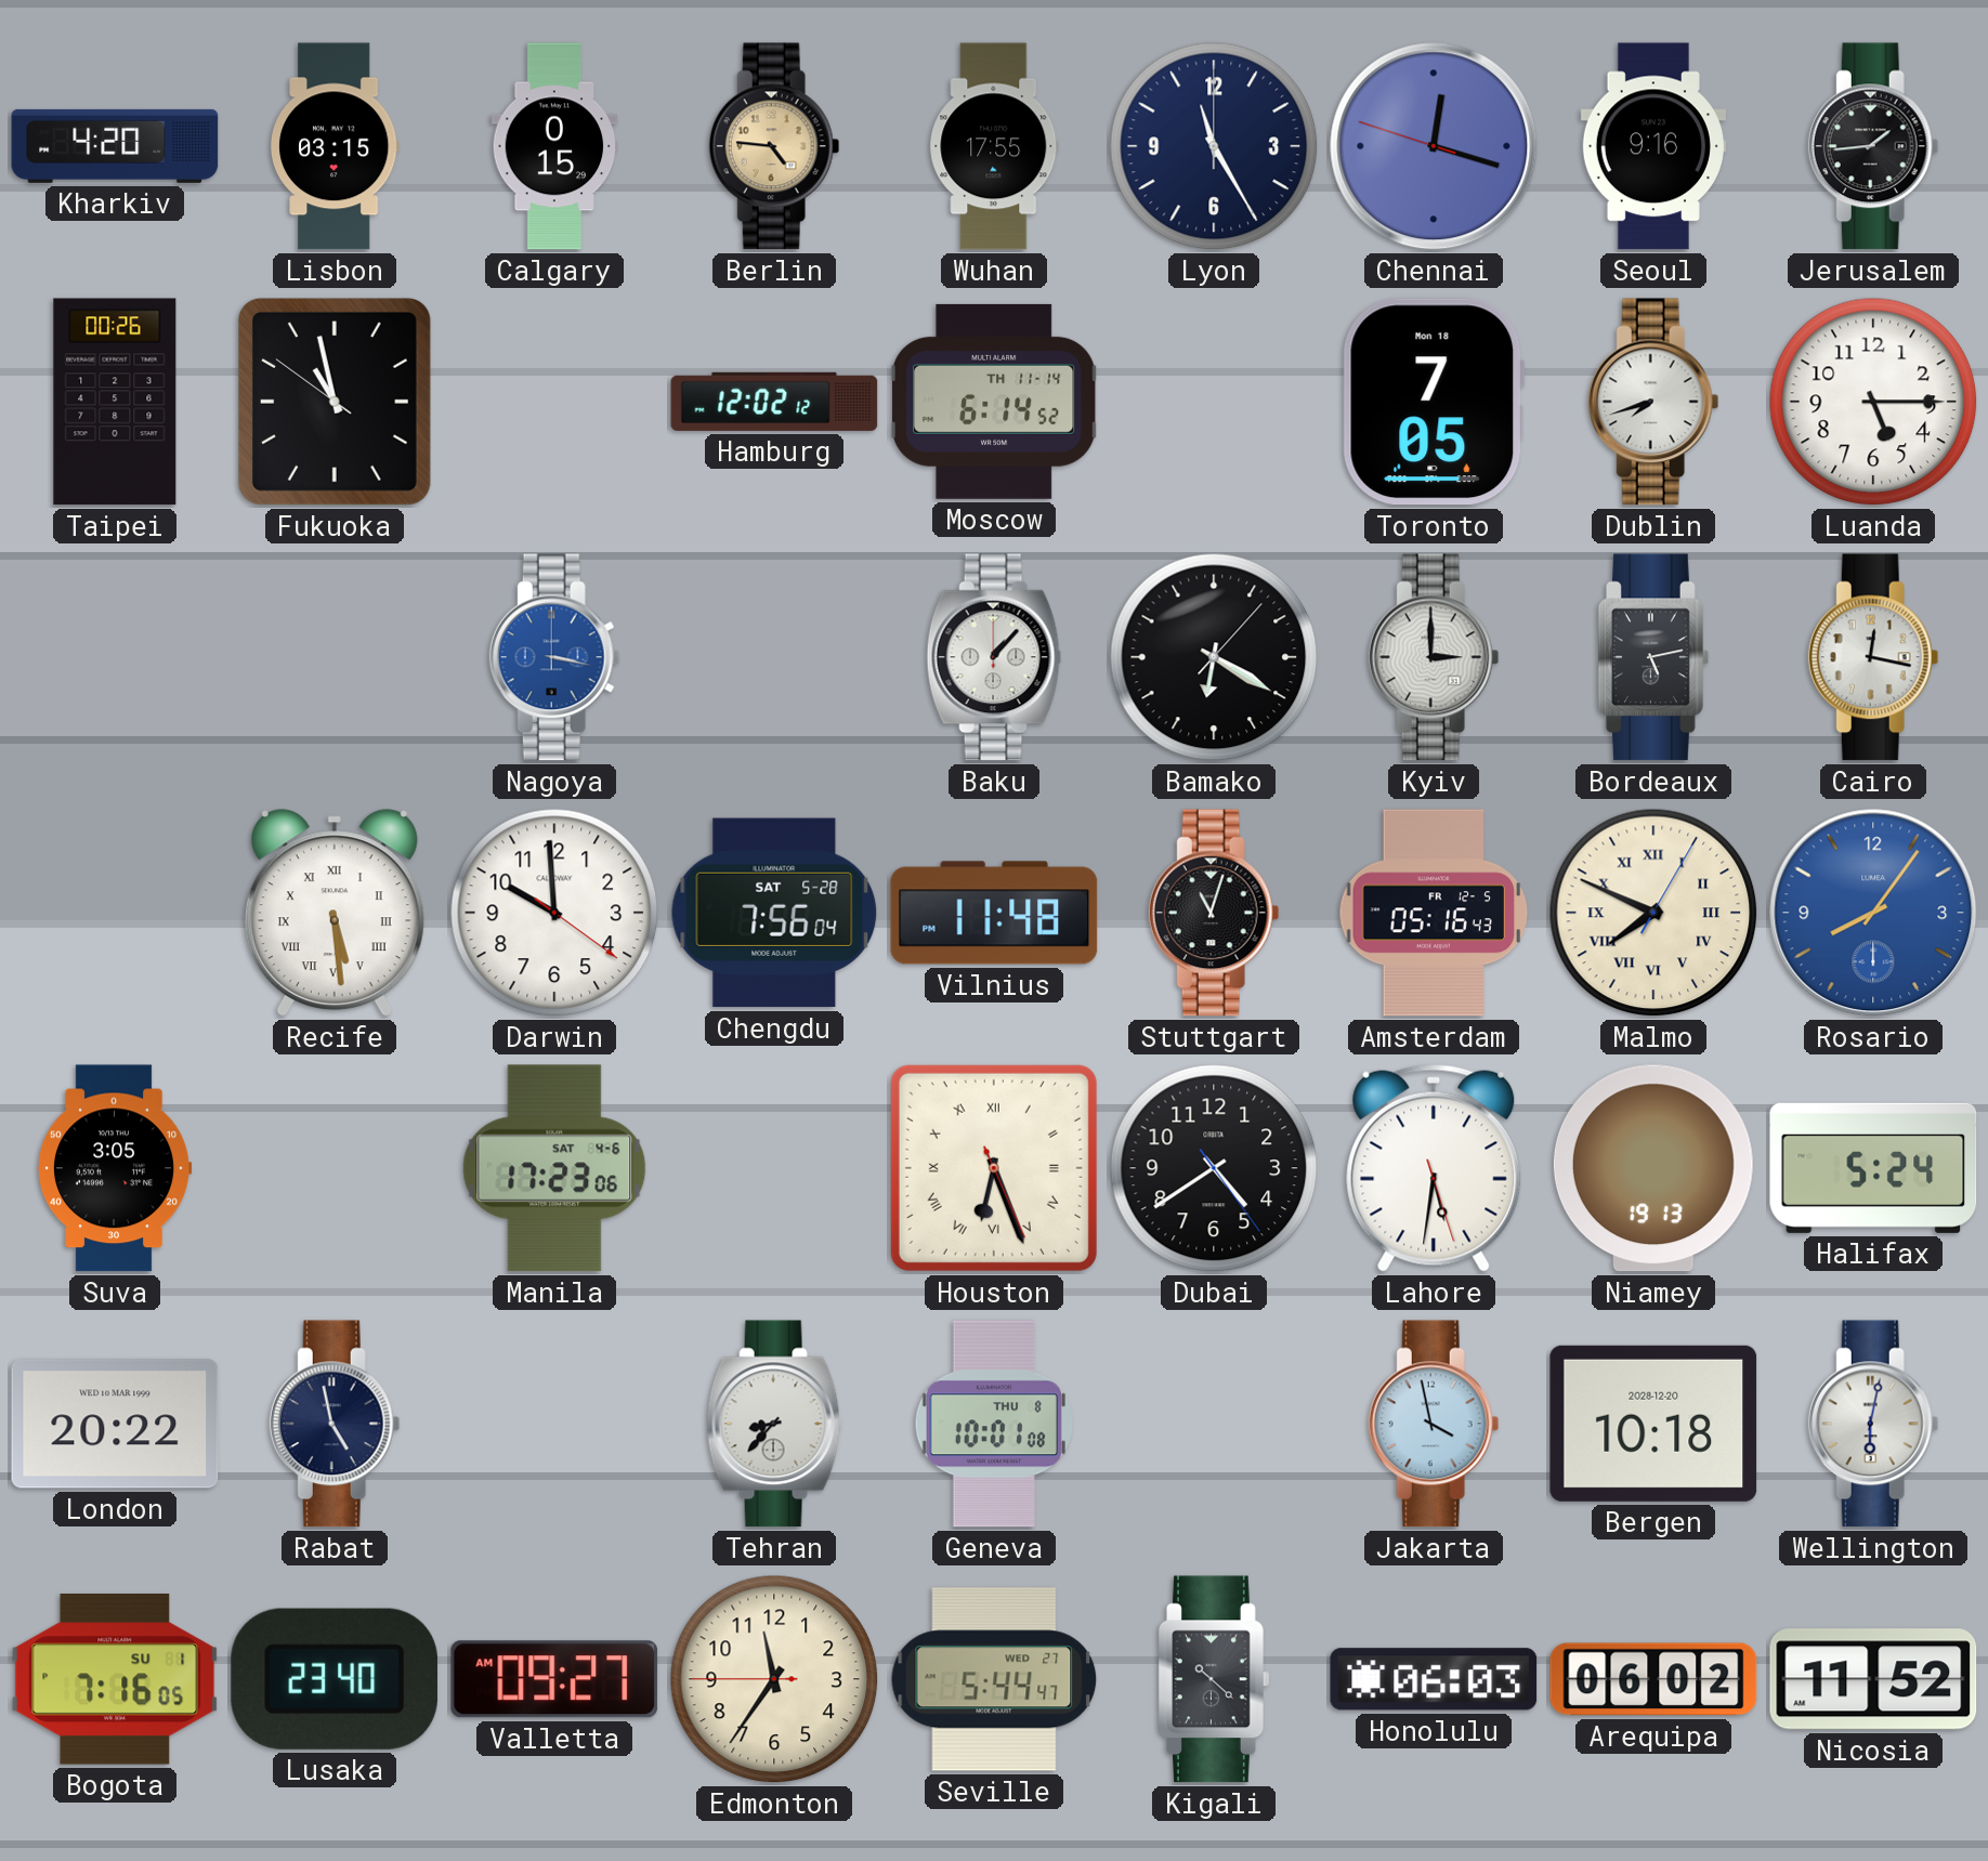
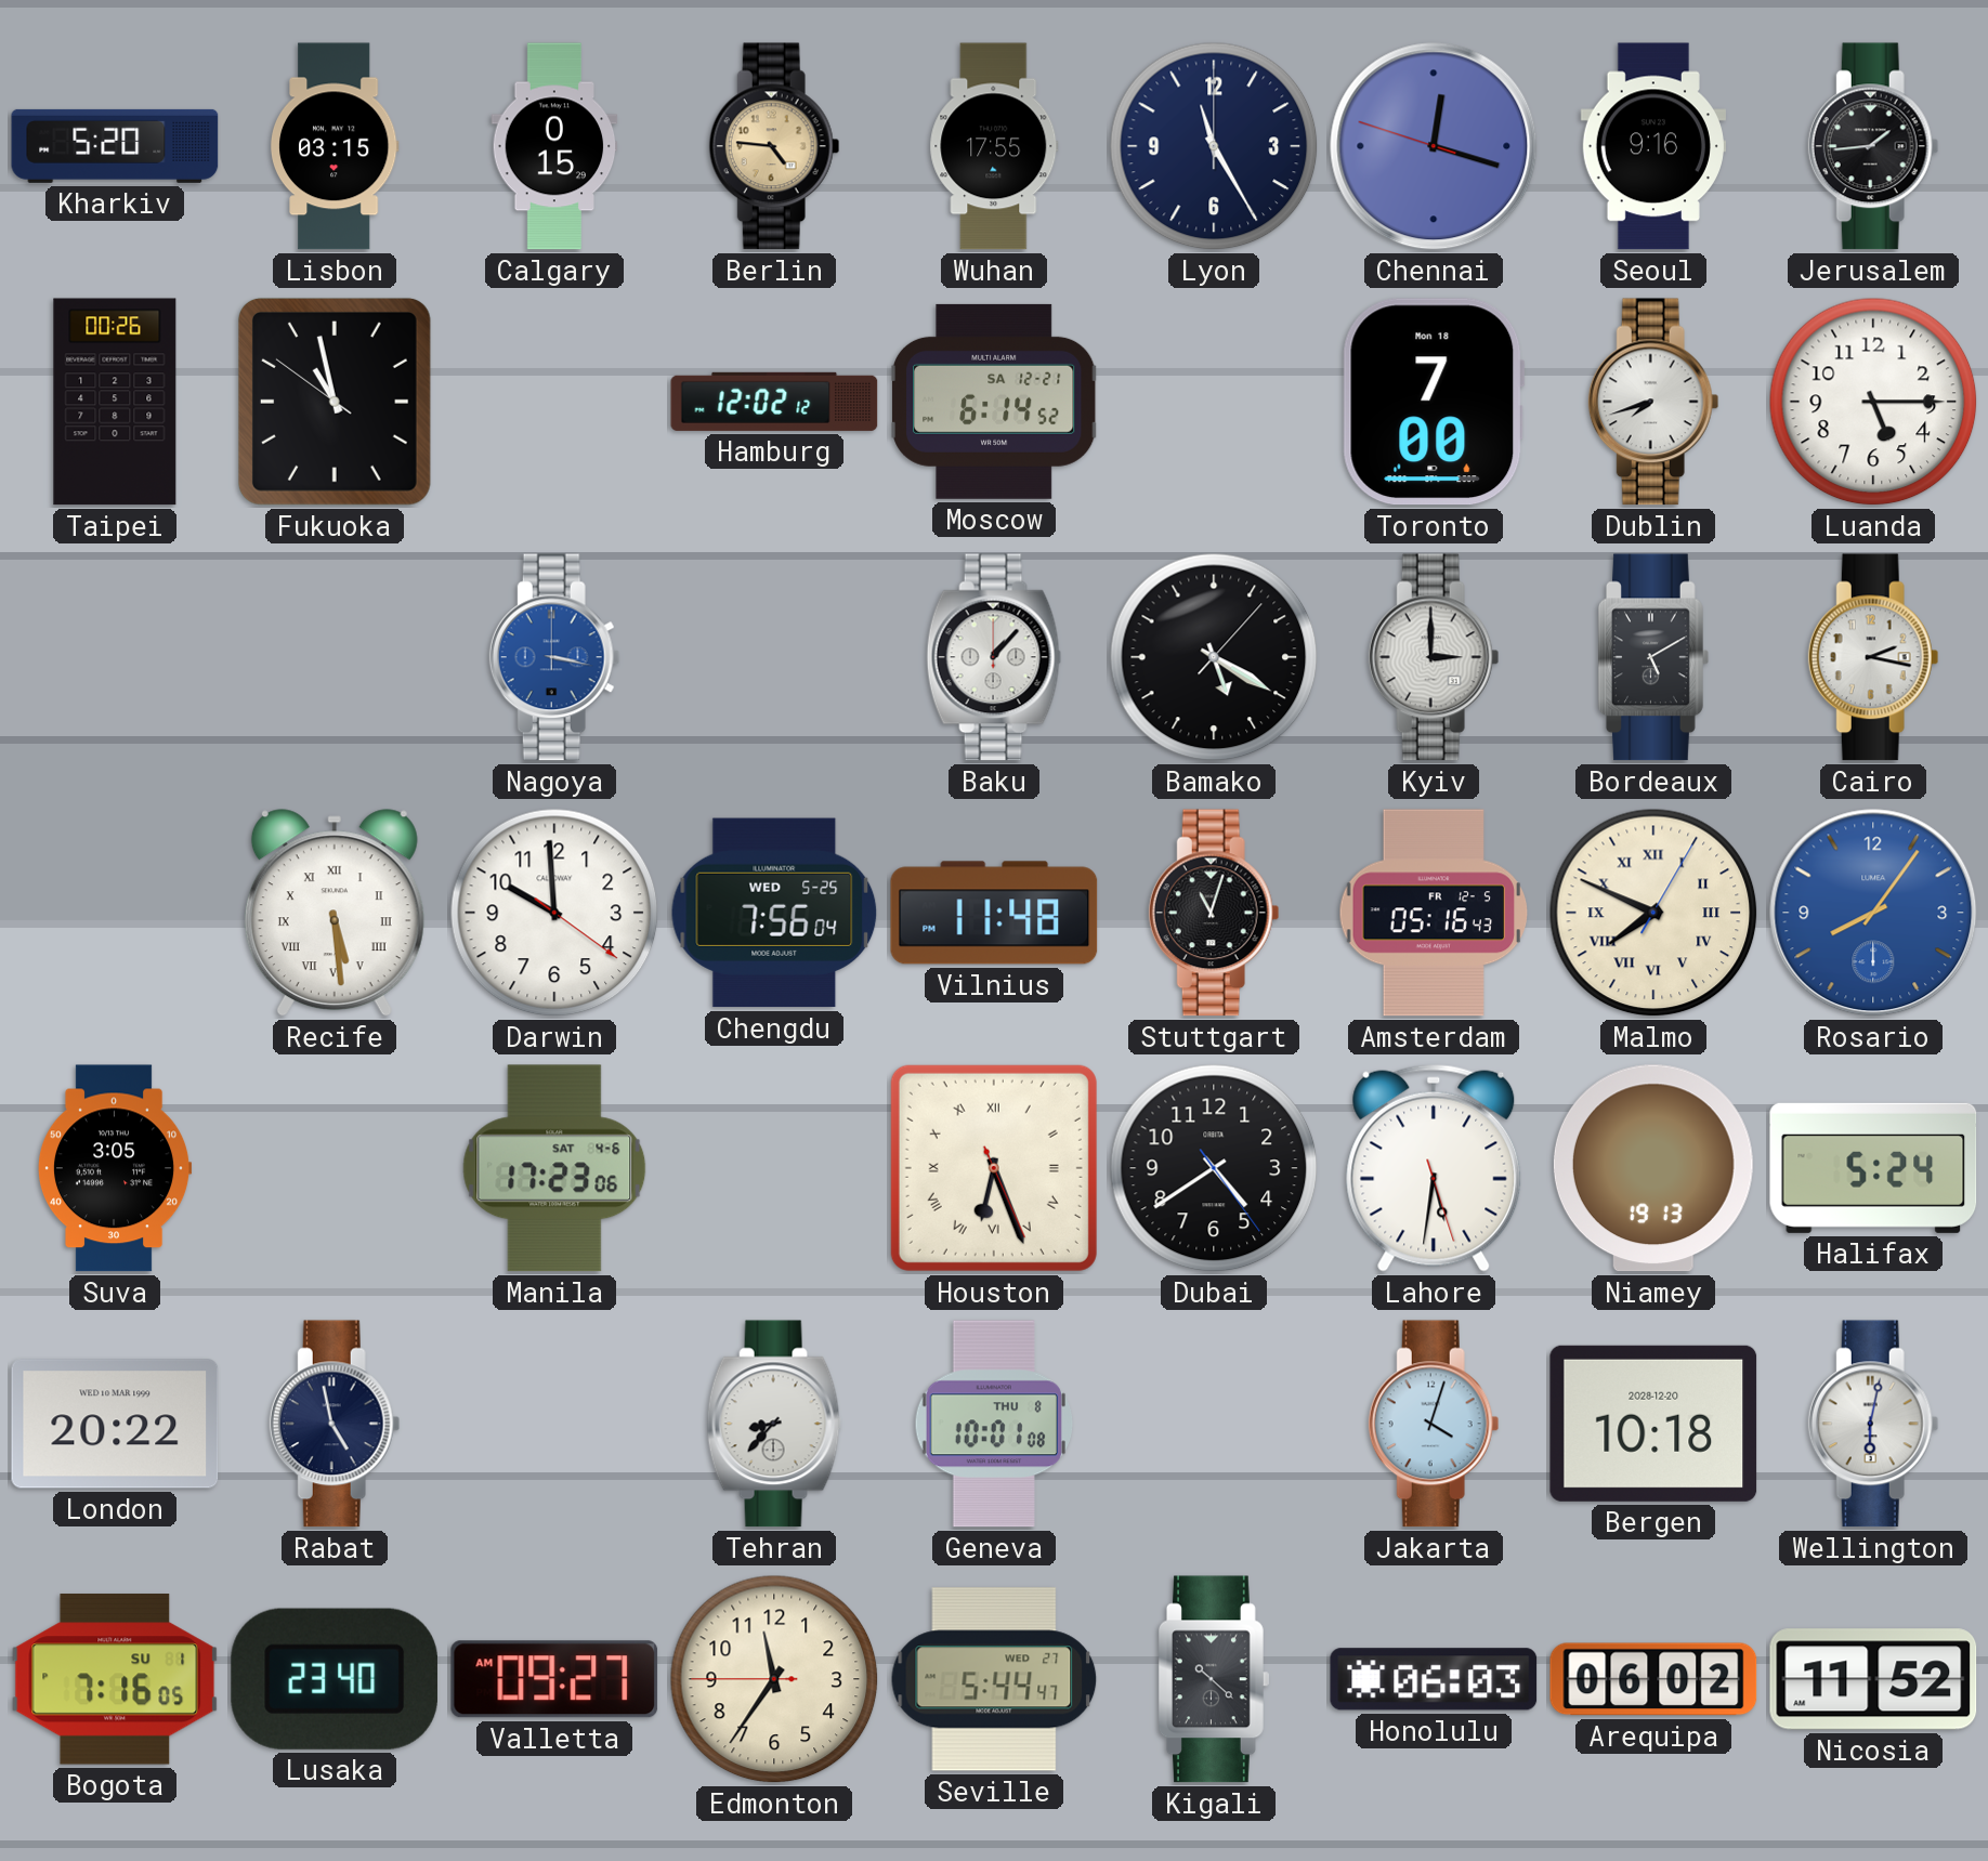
Kharkiv: 4:20 -> 5:20
Moscow date: TH 11-14 -> SA 12-21
Toronto: 7:05 -> 7:00
Bamako: 6:20 -> 5:20
Bordeaux: 5:13 -> 5:10
Cairo: 12:17 -> 2:17
Chengdu date: SAT 5-28 -> WED 5-25
Jakarta: 3:58 -> 4:03
